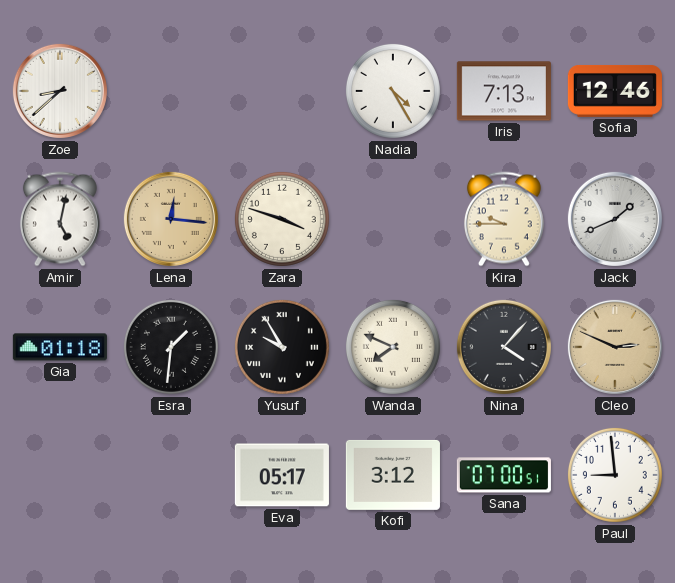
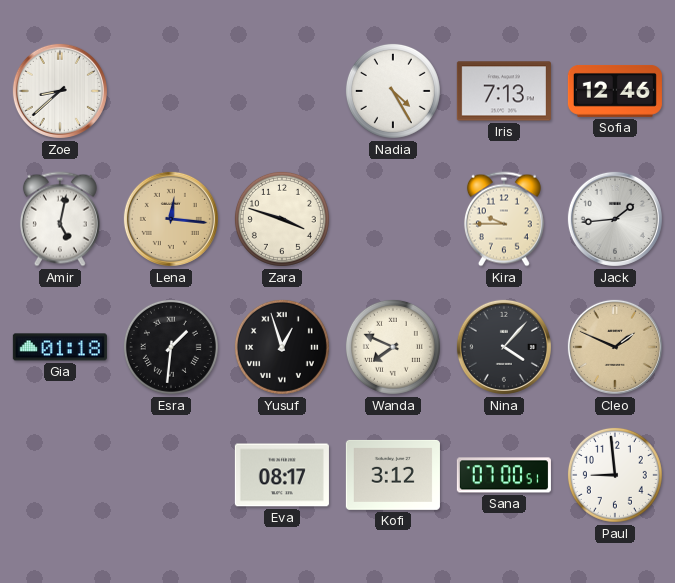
Jack: 1:41 -> 1:44
Yusuf: 9:55 -> 12:57
Cleo: 2:49 -> 1:49
Eva: 05:17 -> 08:17
